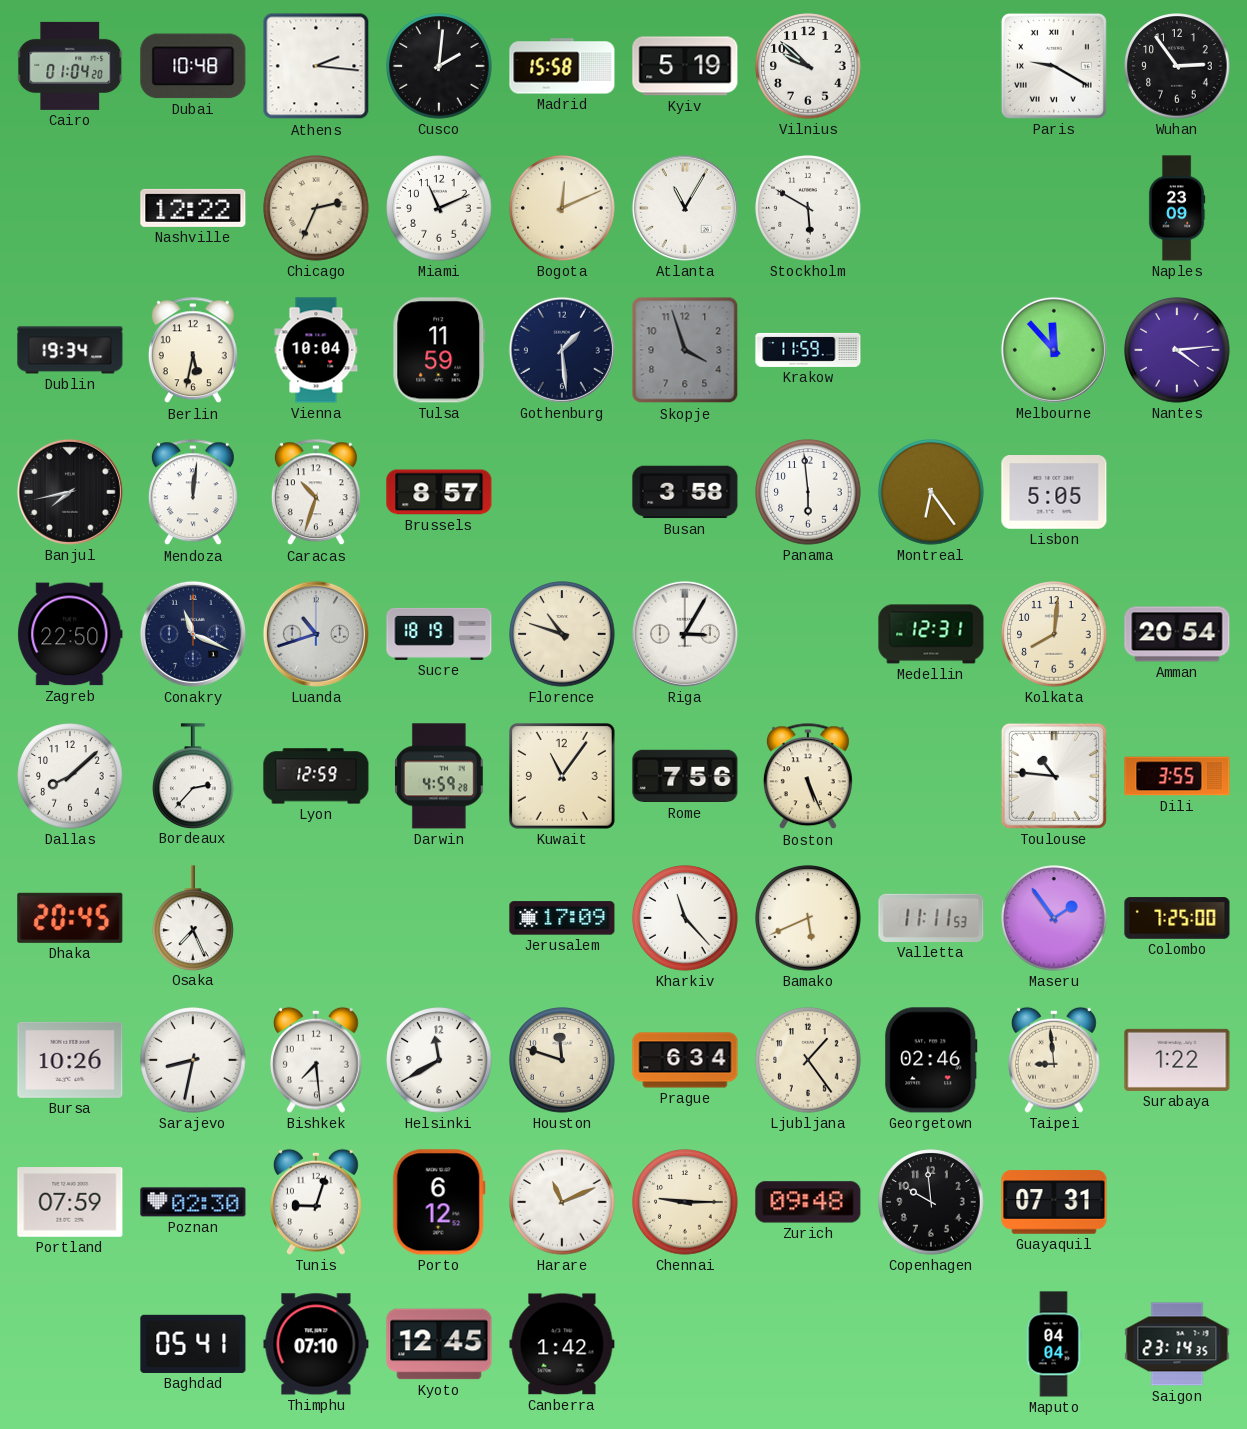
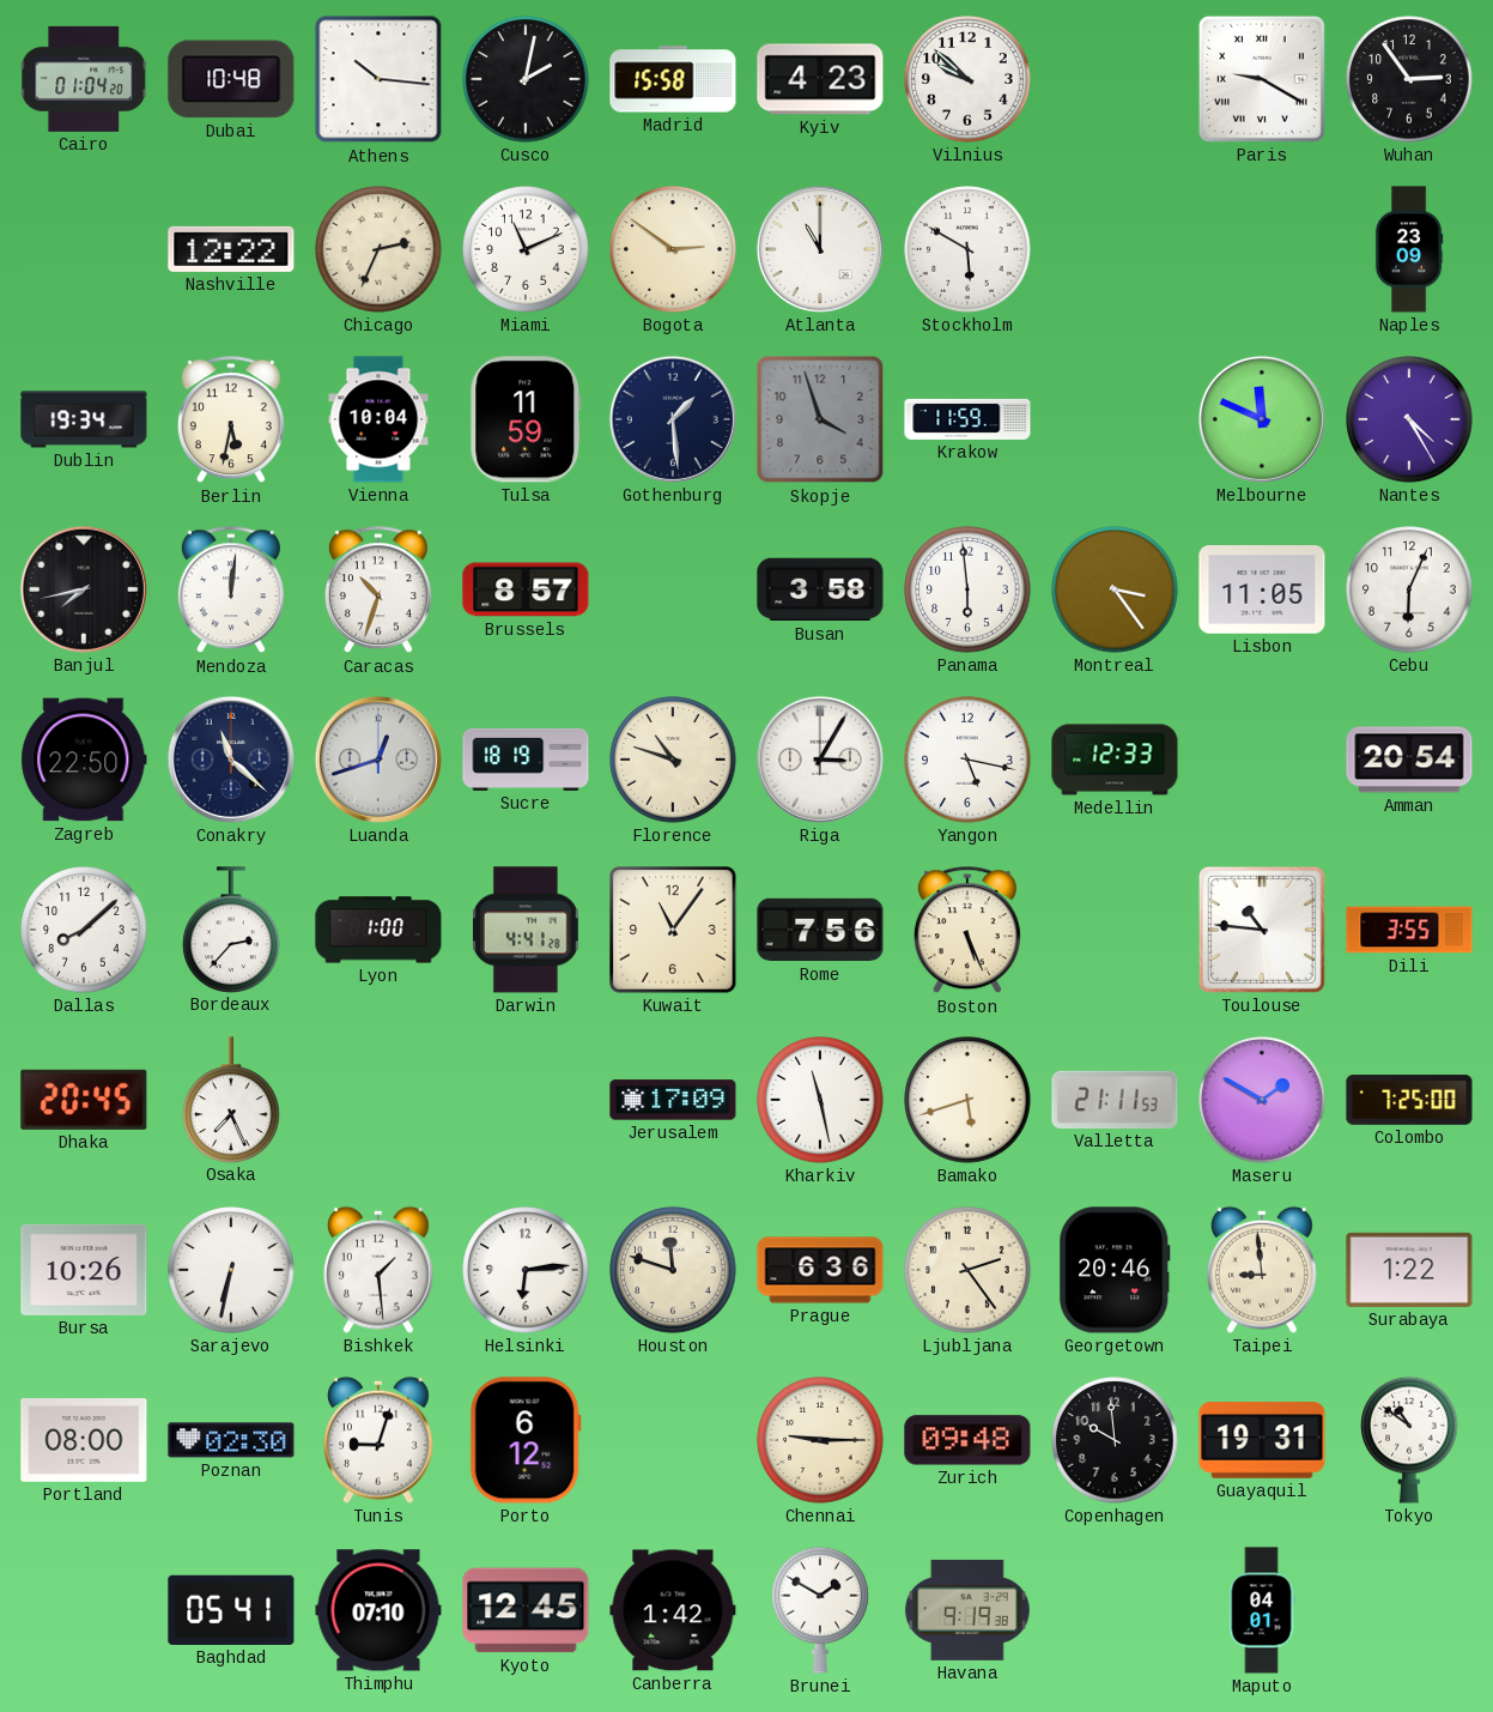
Athens: 2:16 -> 10:16
Cusco: 2:01 -> 2:02
Kyiv: 5:19 -> 4:23
Bogota: 12:11 -> 2:51
Atlanta: 11:05 -> 11:00
Melbourne: 11:53 -> 11:49
Nantes: 4:14 -> 4:25
Montreal: 6:24 -> 3:24
Lisbon: 5:05 -> 11:05
Cebu: none -> 6:04
Conakry: 11:19 -> 11:22
Luanda: 10:42 -> 12:42
Yangon: none -> 5:17
Medellin: 12:31 -> 12:33
Kolkata: 8:01 -> none
Lyon: 12:59 -> 1:00
Darwin: 4:59 -> 4:41
Kharkiv: 11:23 -> 11:28
Bamako: 5:41 -> 5:42
Valletta: 11:11 -> 21:11
Maseru: 1:54 -> 1:50
Sarajevo: 8:32 -> 6:32
Bishkek: 7:29 -> 1:29
Helsinki: 11:40 -> 6:14
Prague: 6:34 -> 6:36
Ljubljana: 1:24 -> 2:24
Georgetown: 02:46 -> 20:46
Portland: 07:59 -> 08:00
Harare: 11:11 -> none
Guayaquil: 07:31 -> 19:31
Tokyo: none -> 10:51
Brunei: none -> 1:50
Havana: none -> 9:19
Maputo: 04:04 -> 04:01
Saigon: 23:14 -> none
